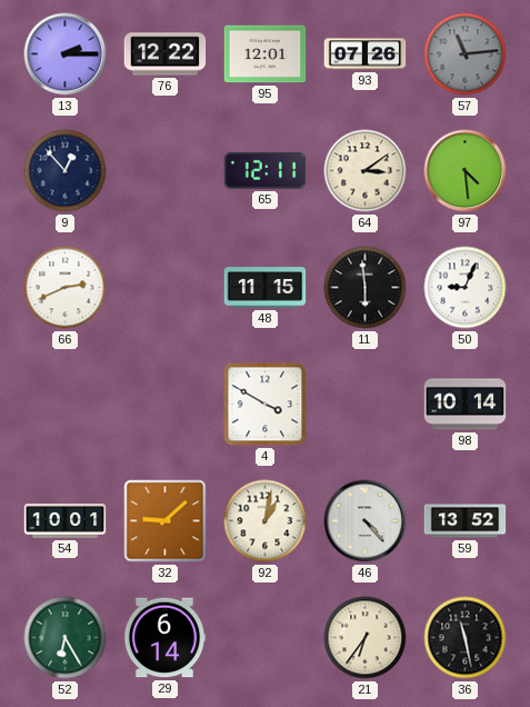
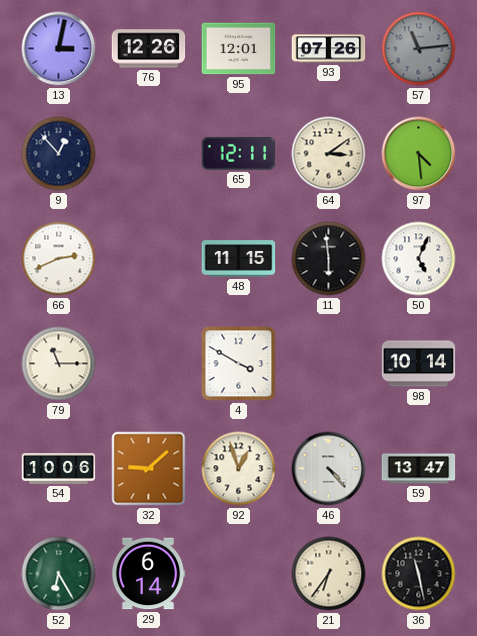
13: 2:15 -> 3:02
76: 12:22 -> 12:26
50: 9:04 -> 5:04
79: none -> 11:15
54: 10:01 -> 10:06
92: 1:02 -> 12:57
59: 13:52 -> 13:47
